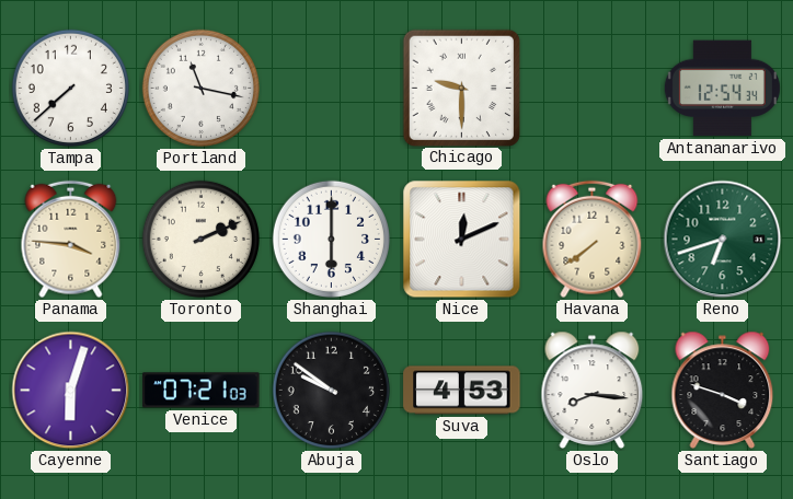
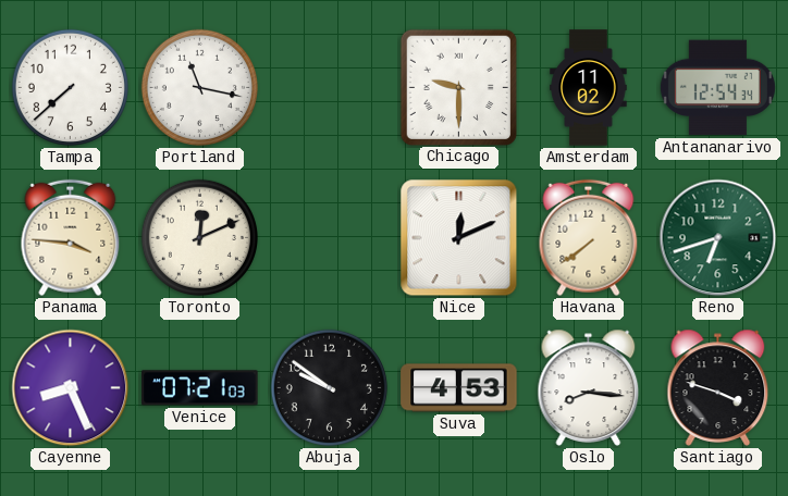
Amsterdam: none -> 11:02
Toronto: 2:11 -> 12:11
Shanghai: 6:00 -> none
Cayenne: 6:03 -> 8:26
